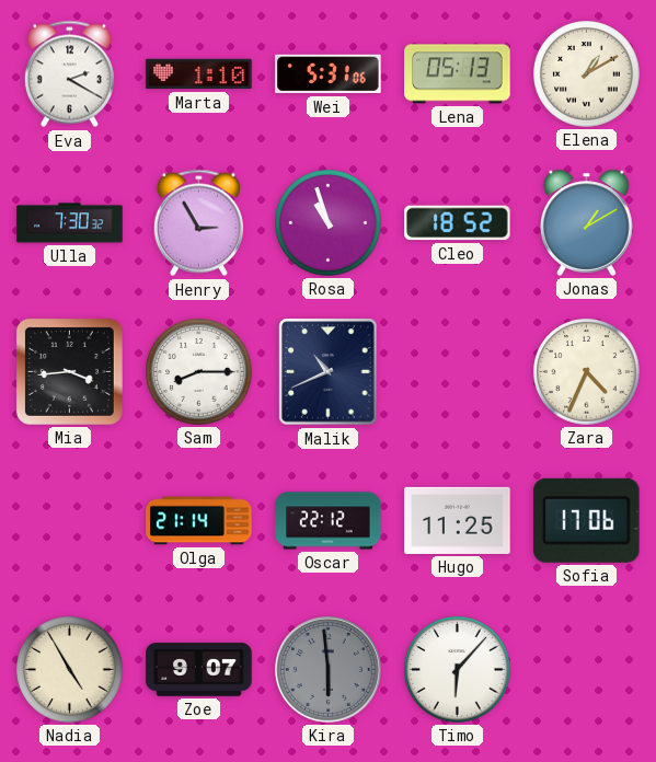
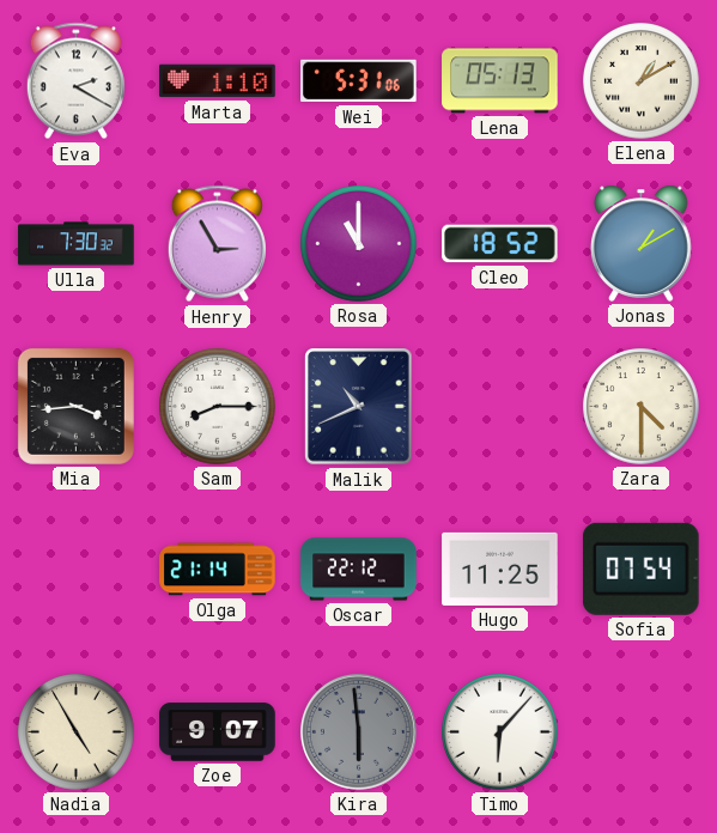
Rosa: 10:57 -> 11:00
Zara: 4:34 -> 4:30
Sofia: 17:06 -> 07:54
